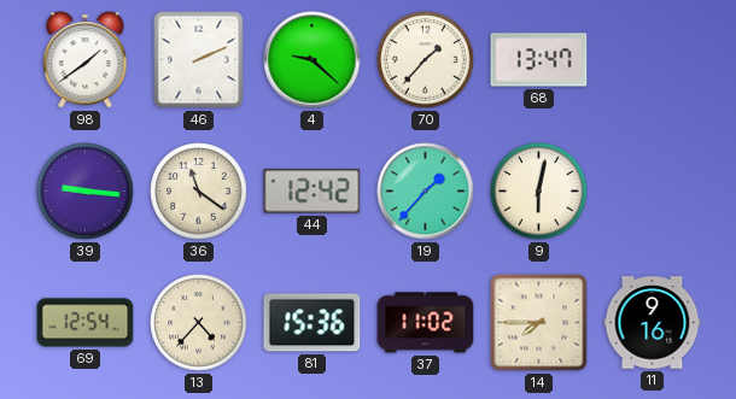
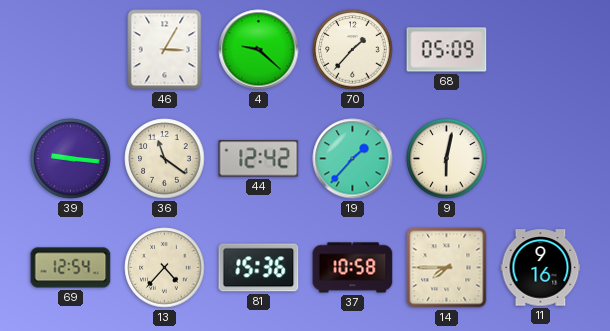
98: 1:39 -> none
46: 2:11 -> 3:05
68: 13:47 -> 05:09
37: 11:02 -> 10:58
